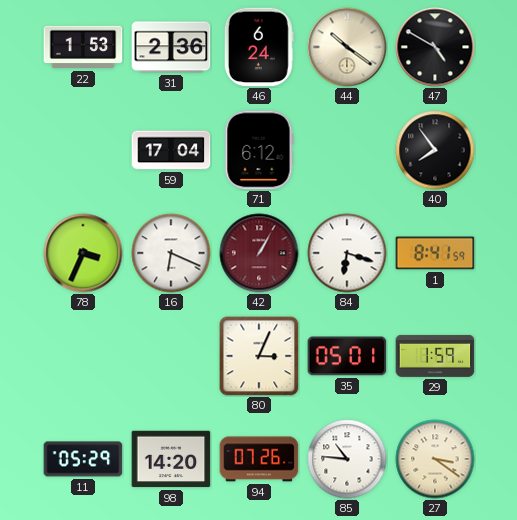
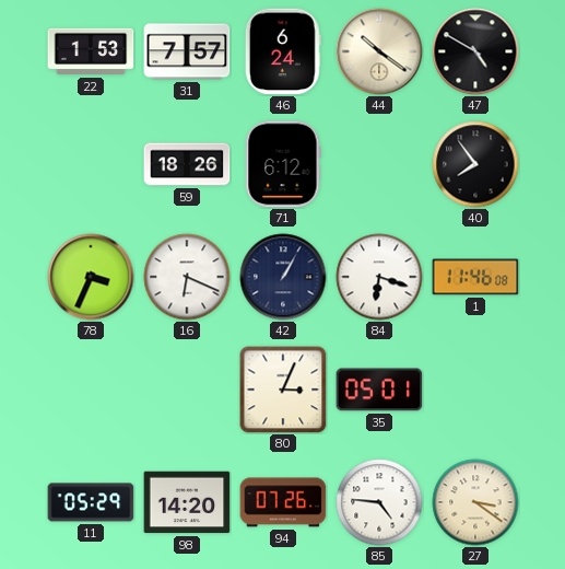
31: 2:36 -> 7:57
59: 17:04 -> 18:26
42 dial: burgundy -> navy
1: 8:41 -> 11:46
29: 1:59 -> none
85: 10:46 -> 4:46
